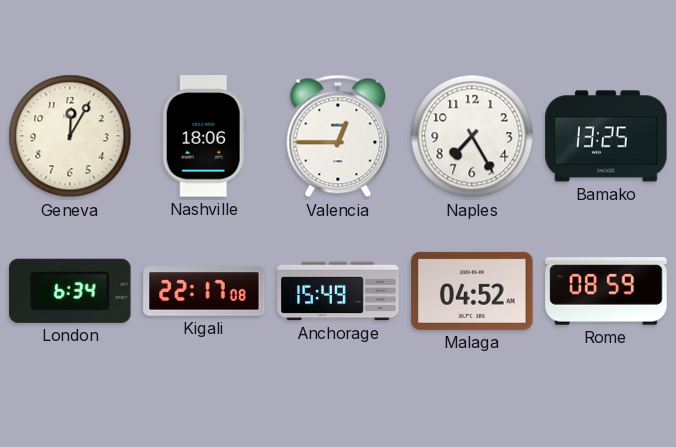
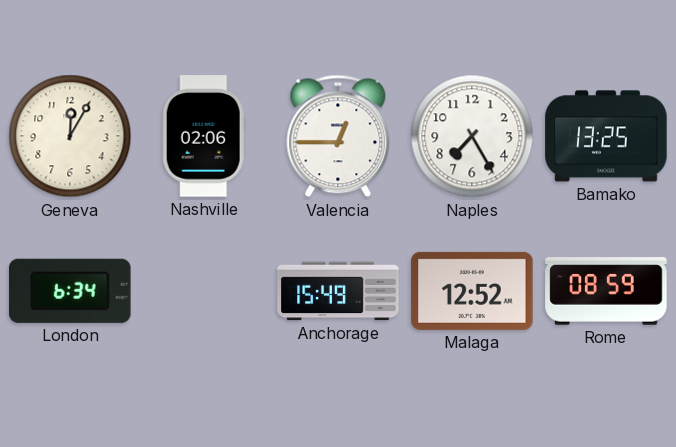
Nashville: 18:06 -> 02:06
Kigali: 22:17 -> none
Malaga: 04:52 -> 12:52
